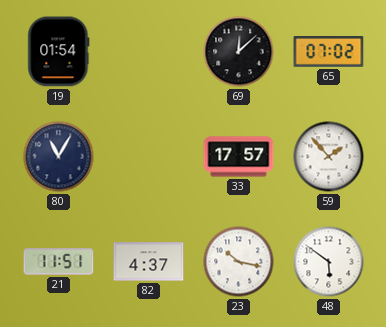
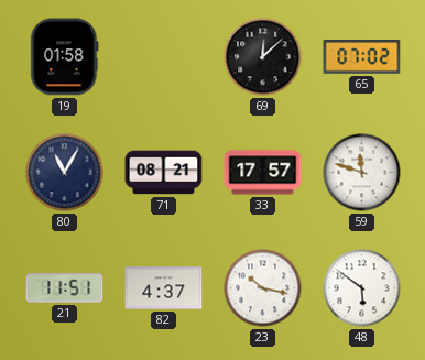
19: 01:54 -> 01:58
71: none -> 08:21
59: 1:53 -> 11:48
